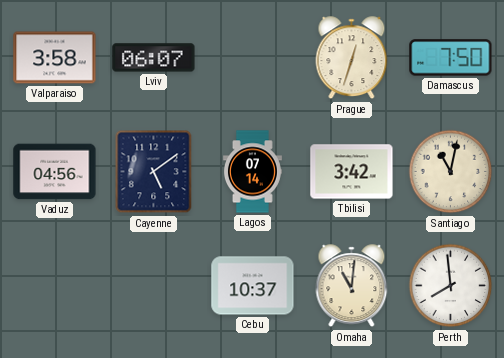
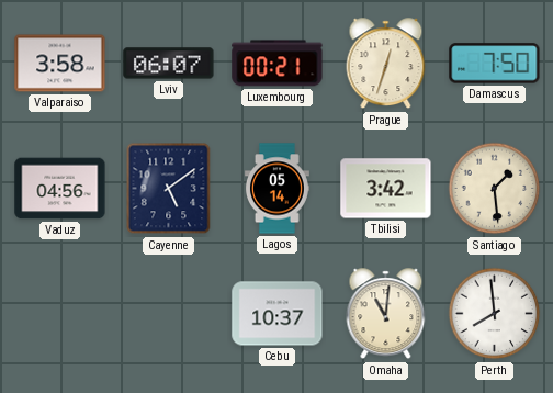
Luxembourg: none -> 00:21
Lagos: 07:14 -> 05:14
Santiago: 11:02 -> 1:29
